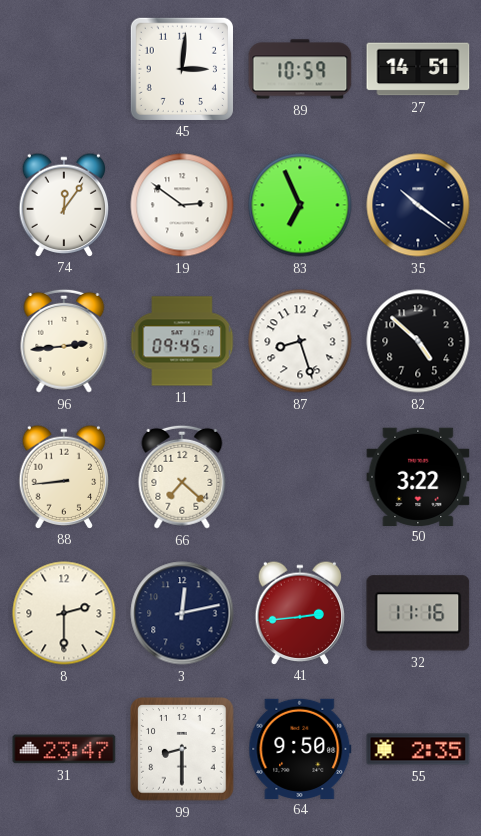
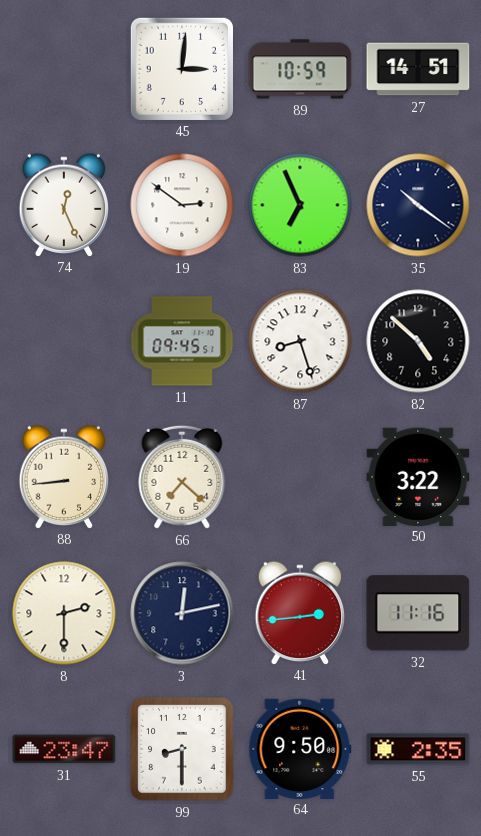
74: 12:06 -> 12:26
96: 2:44 -> none
